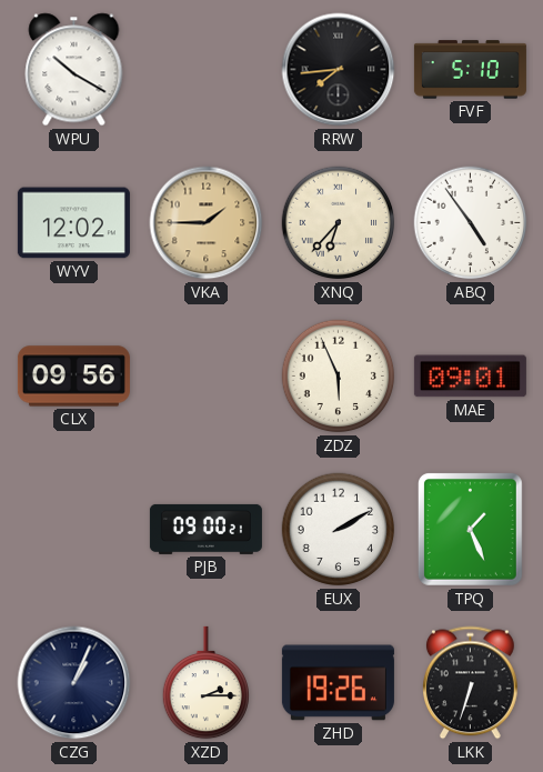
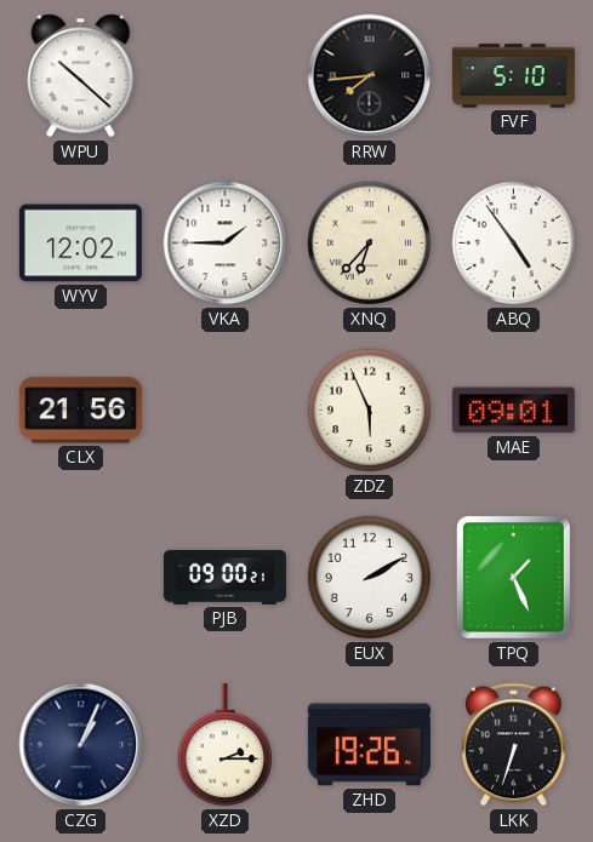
WPU: 10:20 -> 10:22
VKA dial: champagne -> white
CLX: 09:56 -> 21:56
